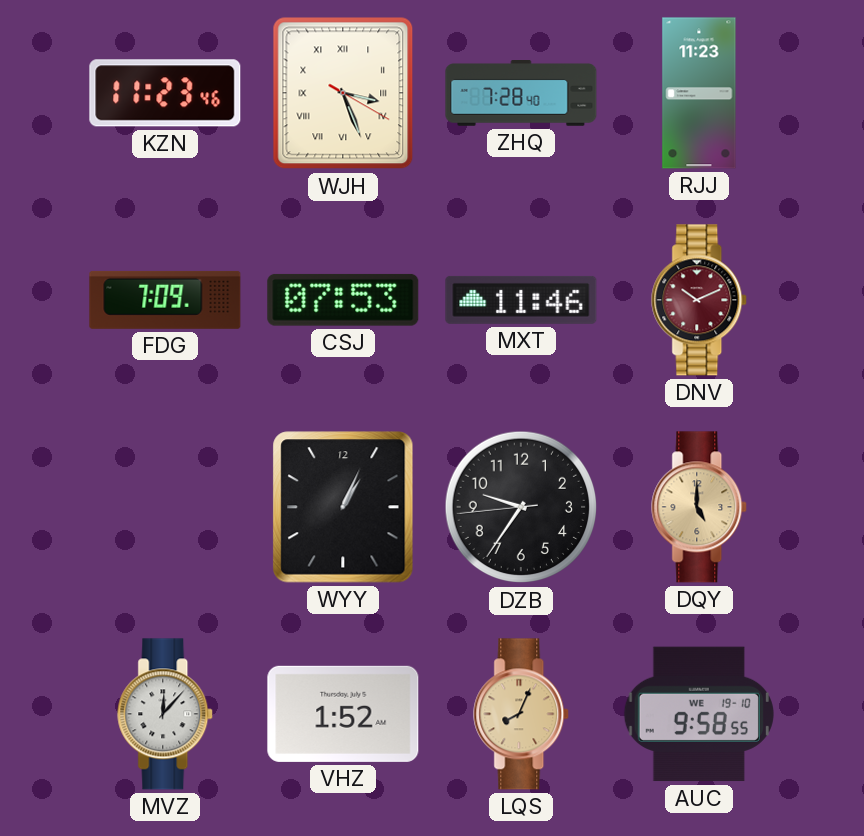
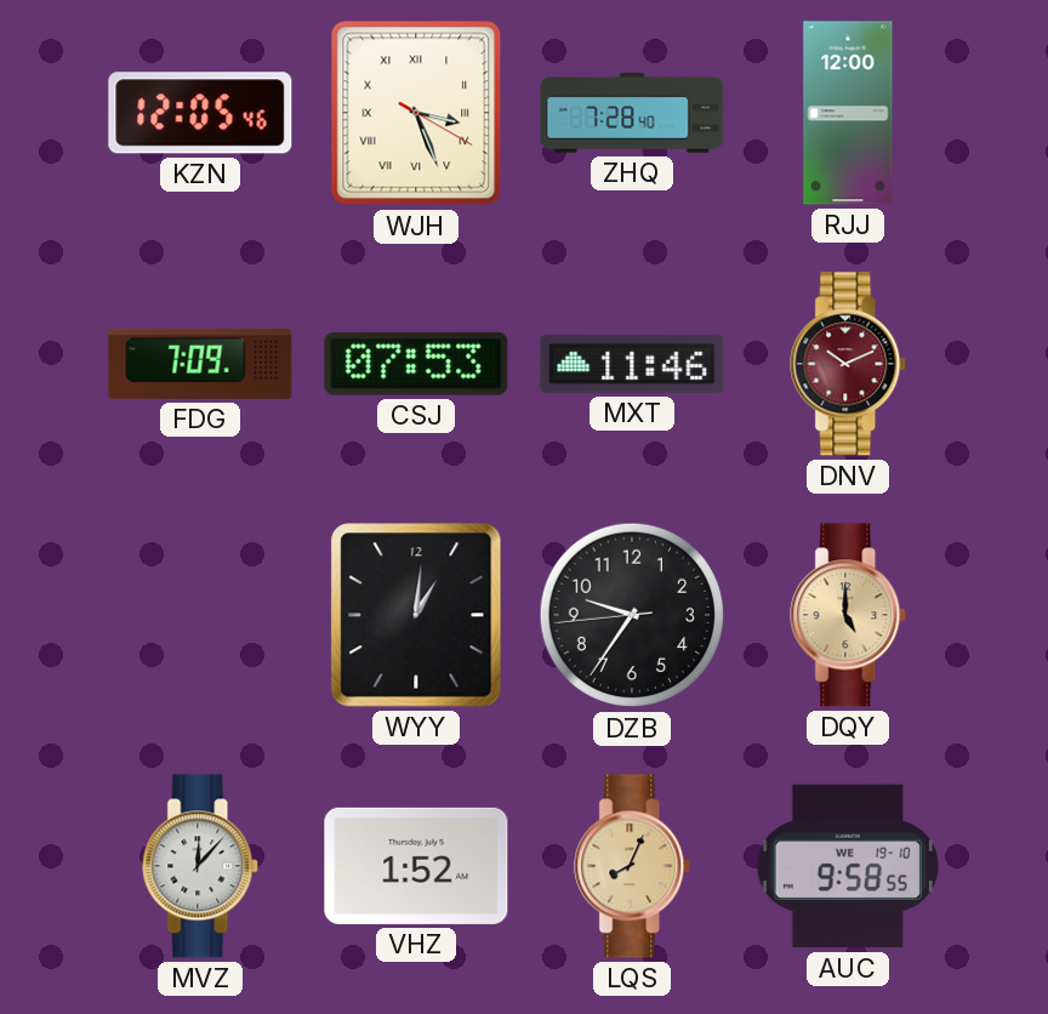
KZN: 11:23 -> 12:05
RJJ: 11:23 -> 12:00
WYY: 1:04 -> 1:01
